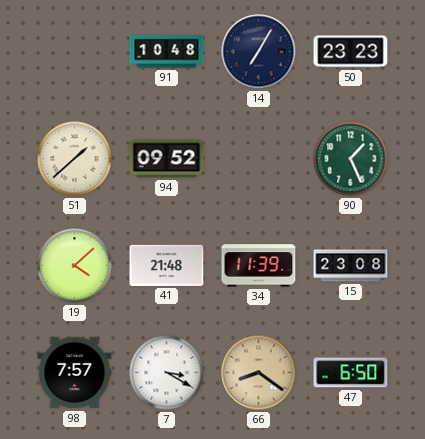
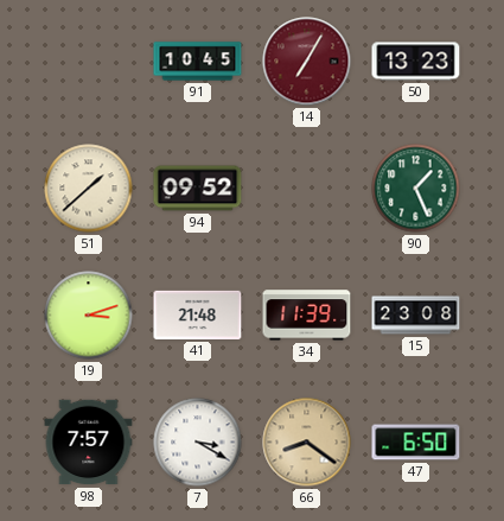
91: 10:48 -> 10:45
14 dial: navy -> burgundy
50: 23:23 -> 13:23
19: 4:08 -> 3:12
